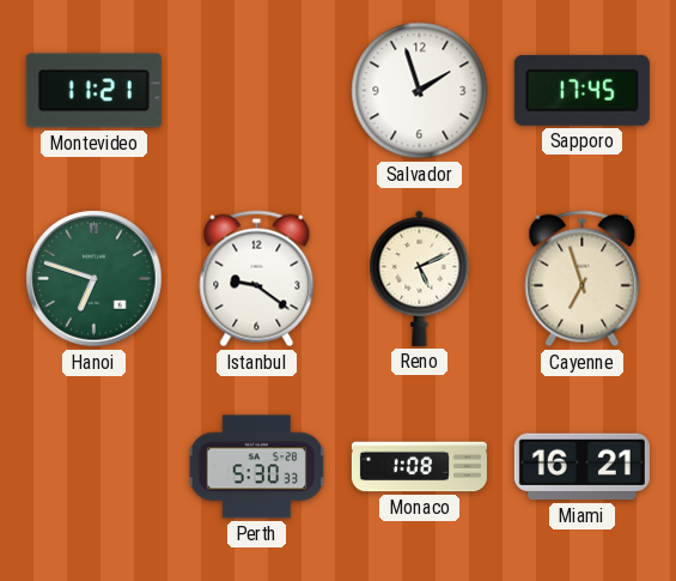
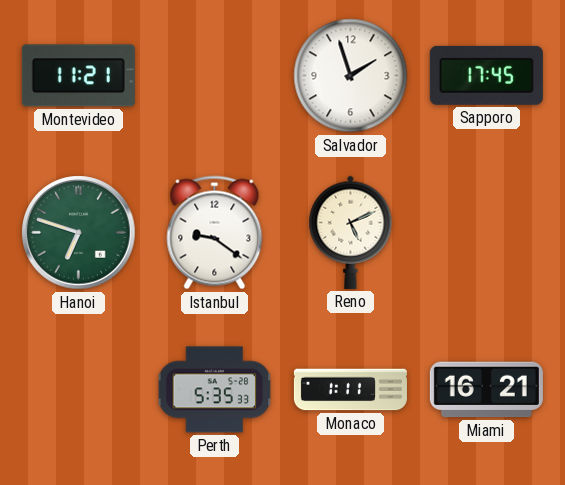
Cayenne: 6:57 -> none
Perth: 5:30 -> 5:35
Monaco: 1:08 -> 1:11
